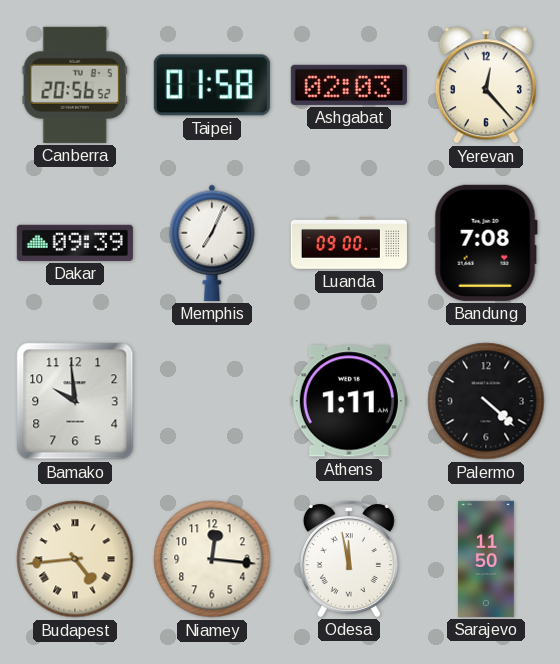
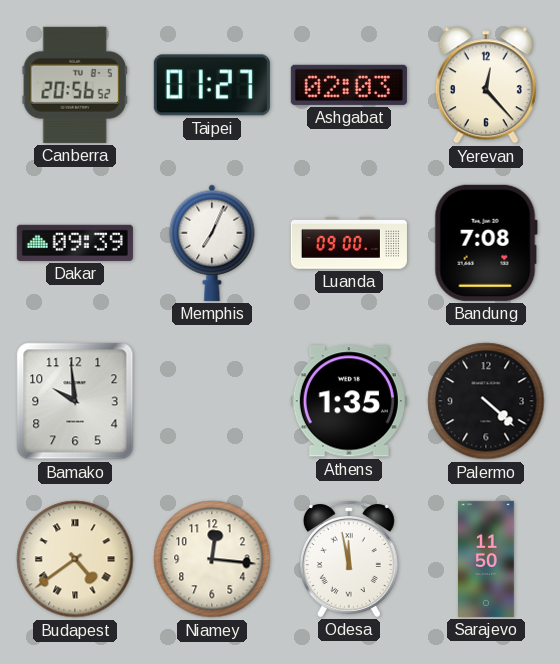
Taipei: 01:58 -> 01:27
Athens: 1:11 -> 1:35
Budapest: 4:44 -> 4:39
